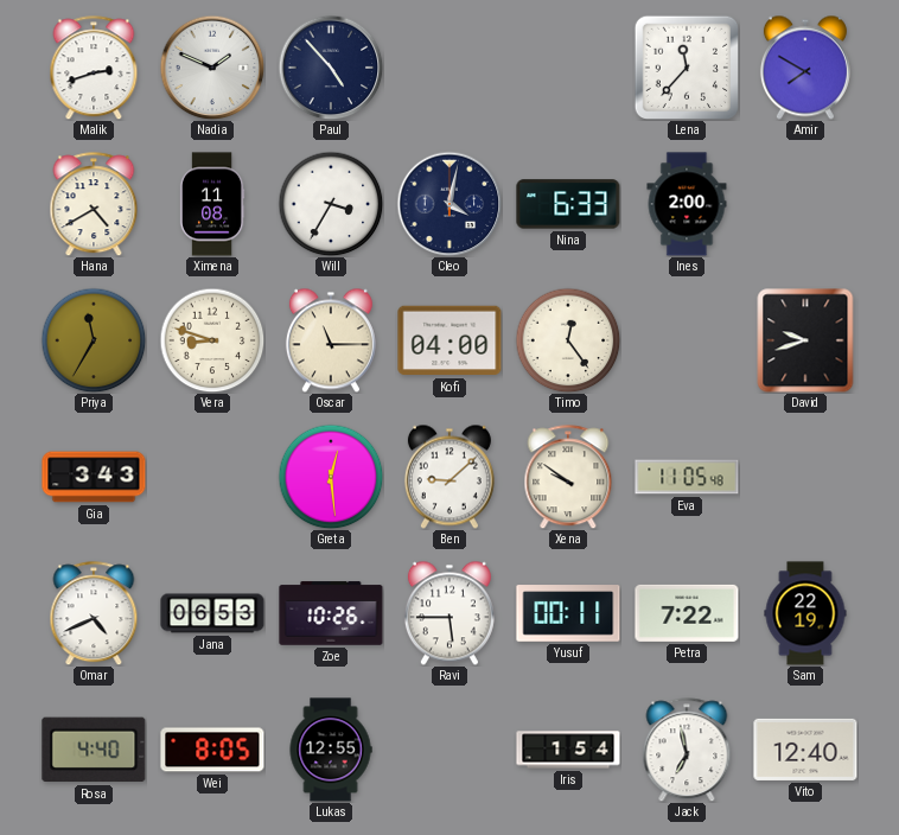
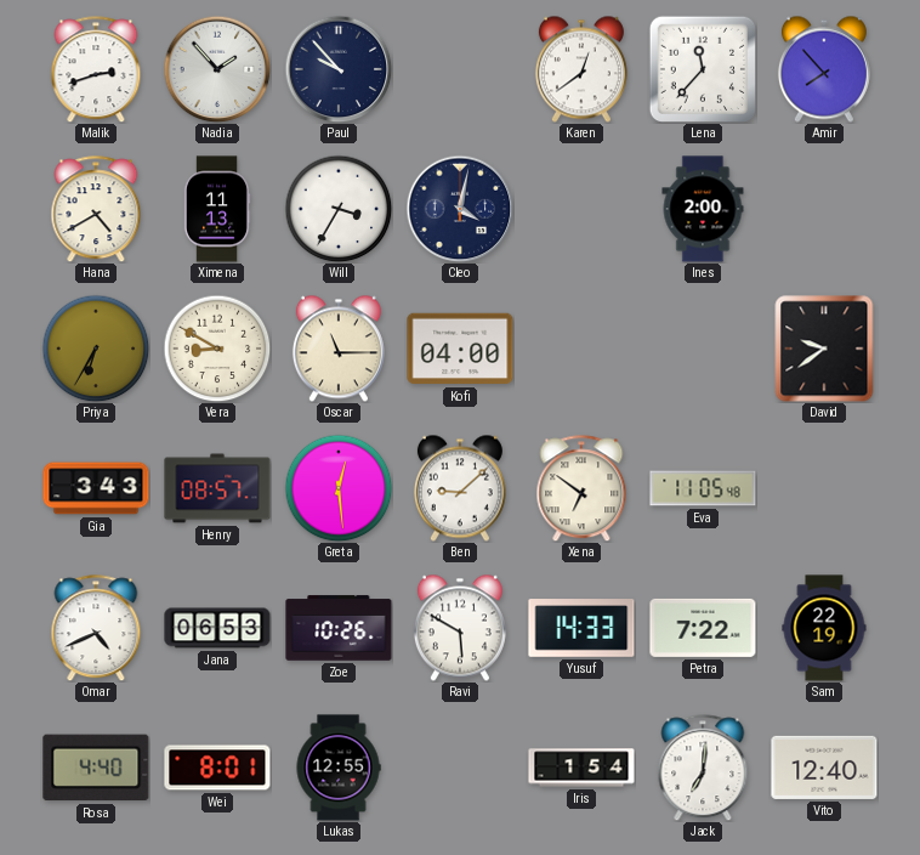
Nadia: 1:49 -> 1:53
Paul: 4:53 -> 9:53
Karen: none -> 12:39
Amir: 7:50 -> 7:53
Ximena: 11:08 -> 11:13
Nina: 6:33 -> none
Priya: 11:35 -> 6:35
Vera: 8:48 -> 8:50
Timo: 12:24 -> none
David: 9:42 -> 9:39
Henry: none -> 08:57
Xena: 9:51 -> 6:51
Ravi: 5:45 -> 5:50
Yusuf: 00:11 -> 14:33
Wei: 8:05 -> 8:01
Jack: 6:58 -> 7:01
